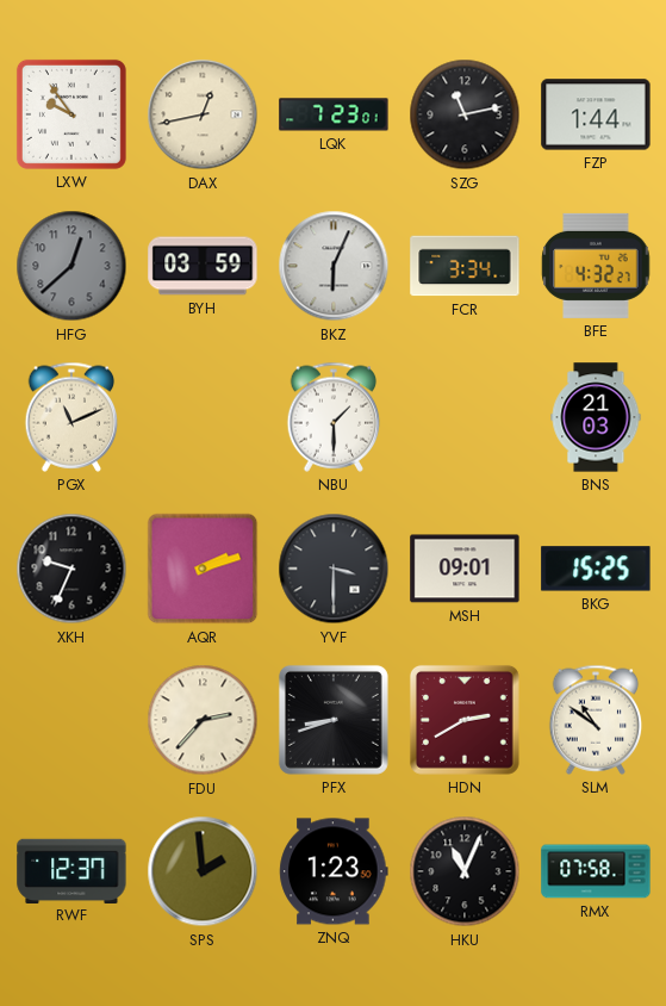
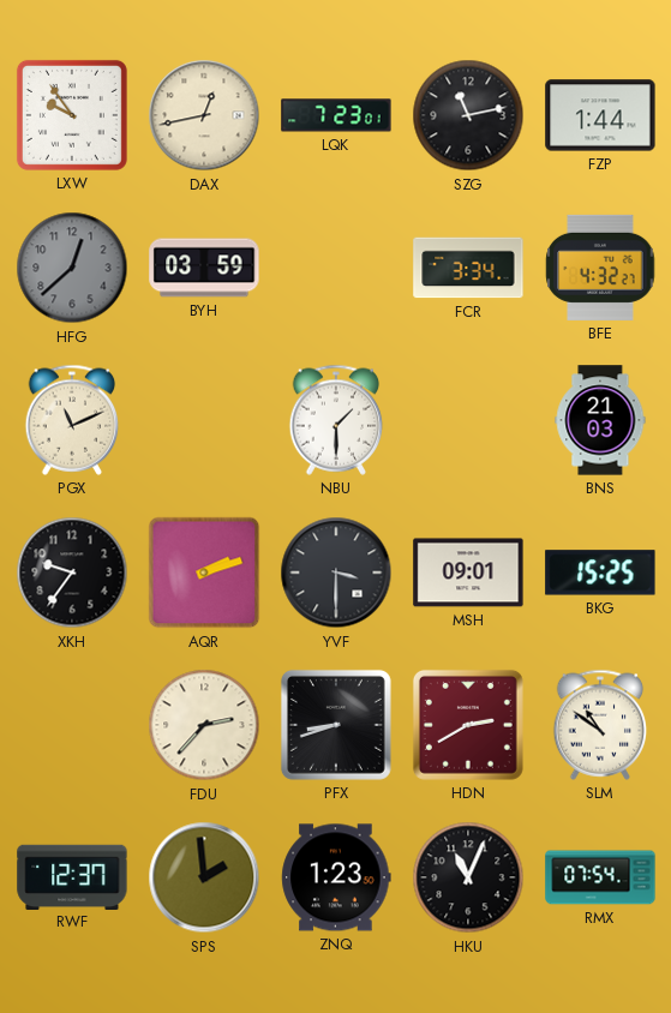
BKZ: 6:04 -> none
XKH: 9:34 -> 9:36
RMX: 07:58 -> 07:54
